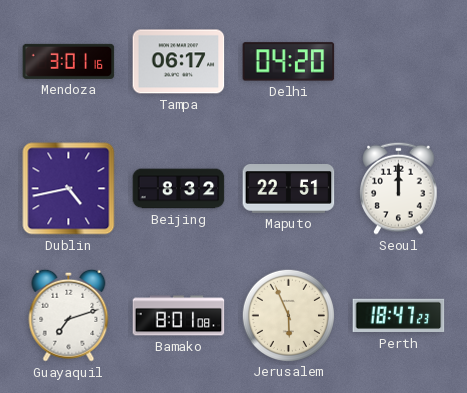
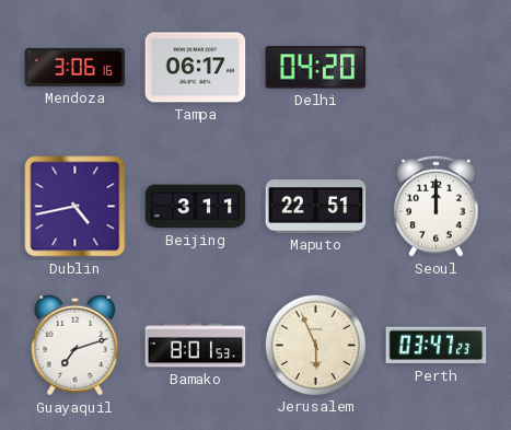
Mendoza: 3:01 -> 3:06
Beijing: 8:32 -> 3:11
Bamako: 8:01:08 -> 8:01:53
Perth: 18:47 -> 03:47
